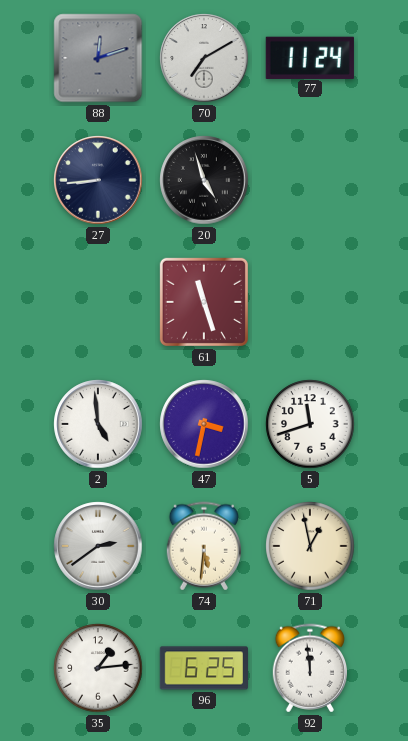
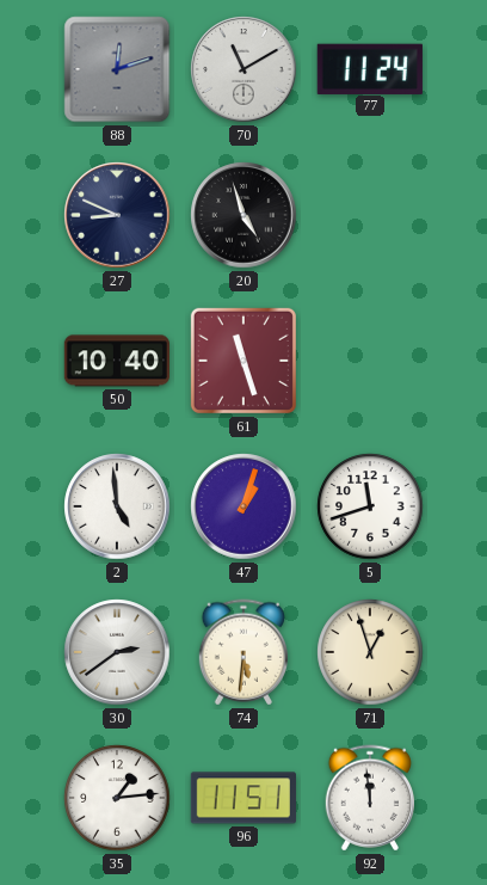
70: 7:10 -> 11:10
27: 8:44 -> 8:49
50: none -> 10:40
47: 3:32 -> 1:03
71: 12:58 -> 12:57
96: 6:25 -> 11:51
